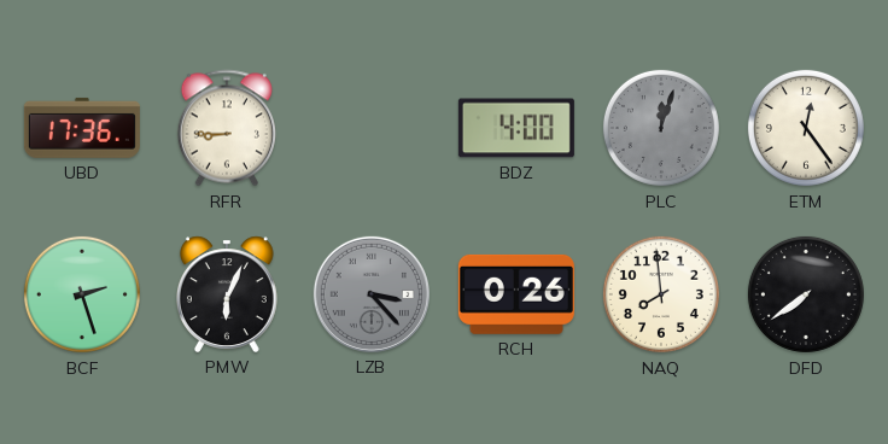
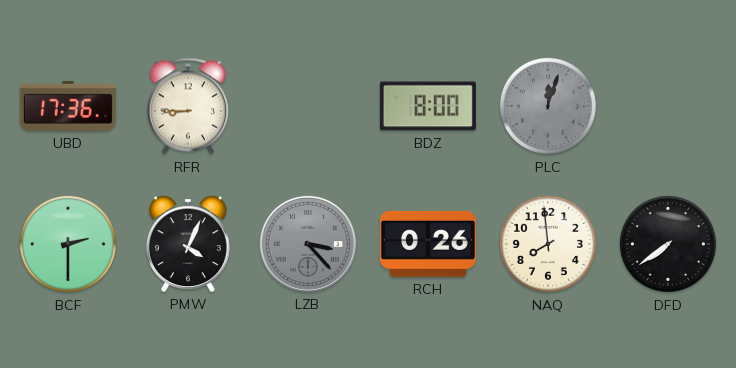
BDZ: 4:00 -> 8:00
ETM: 12:24 -> none
BCF: 2:27 -> 2:30
PMW: 6:04 -> 4:04
